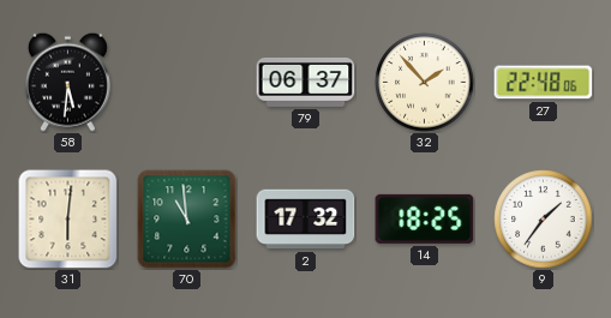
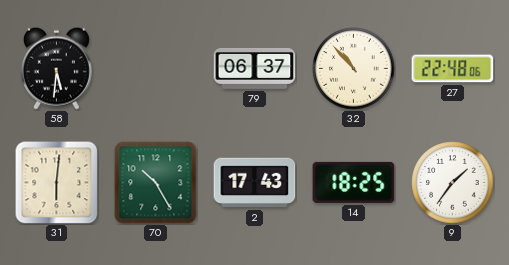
32: 1:53 -> 10:53
70: 10:59 -> 10:25
2: 17:32 -> 17:43
